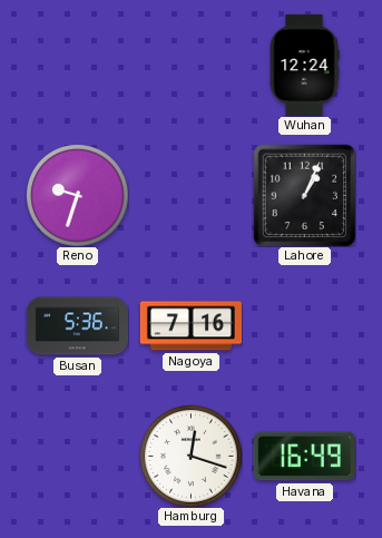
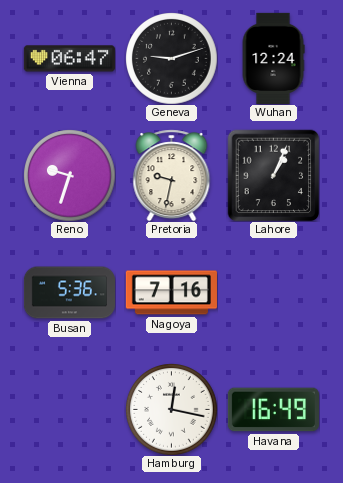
Vienna: none -> 06:47
Geneva: none -> 9:12
Pretoria: none -> 9:32
Hamburg: 12:18 -> 12:17
